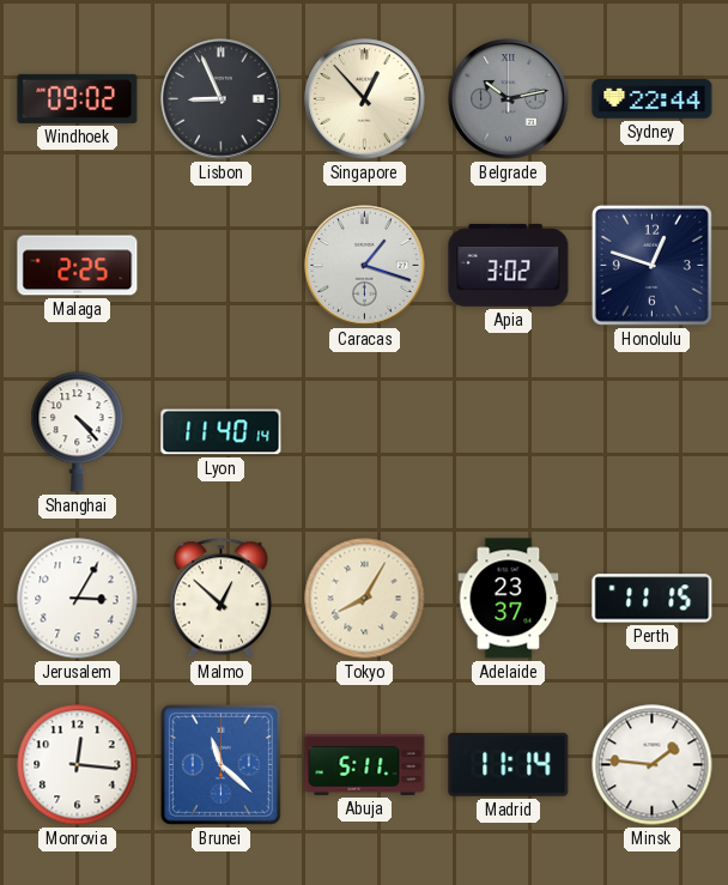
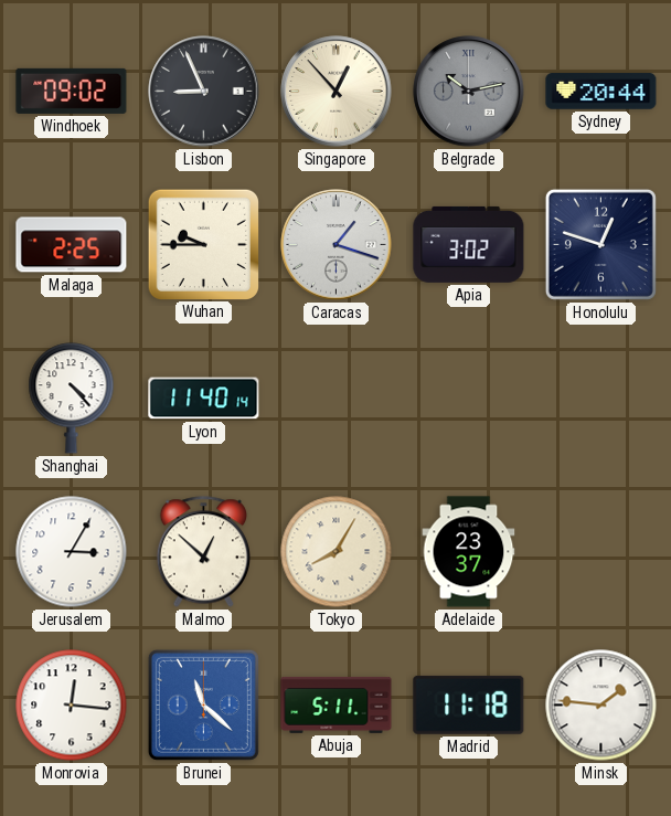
Sydney: 22:44 -> 20:44
Wuhan: none -> 9:45
Perth: 11:15 -> none
Madrid: 11:14 -> 11:18
